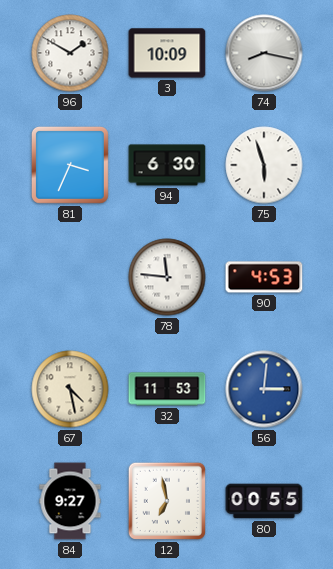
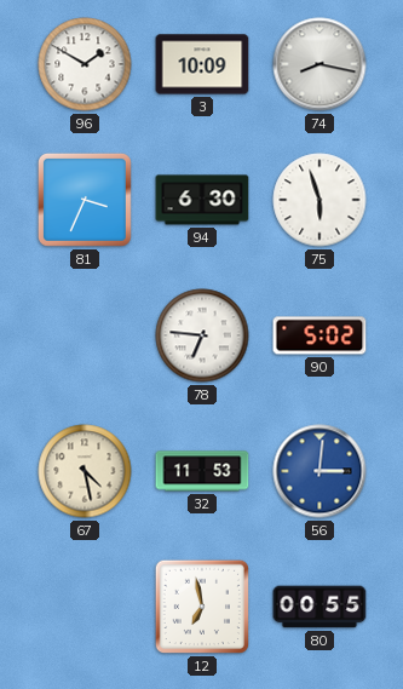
78: 11:46 -> 6:46
90: 4:53 -> 5:02
84: 9:27 -> none
